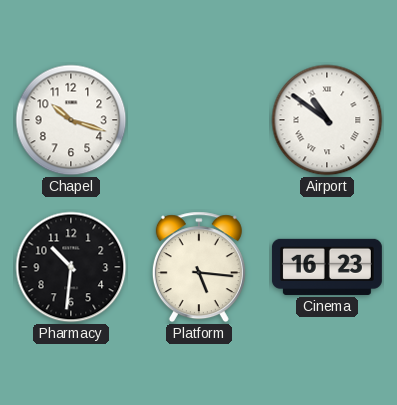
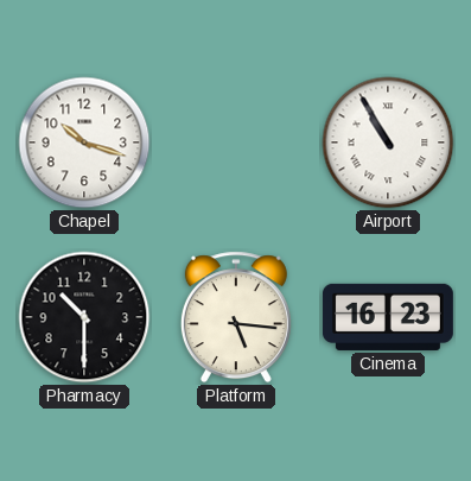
Airport: 10:51 -> 10:55
Pharmacy: 10:31 -> 10:30
